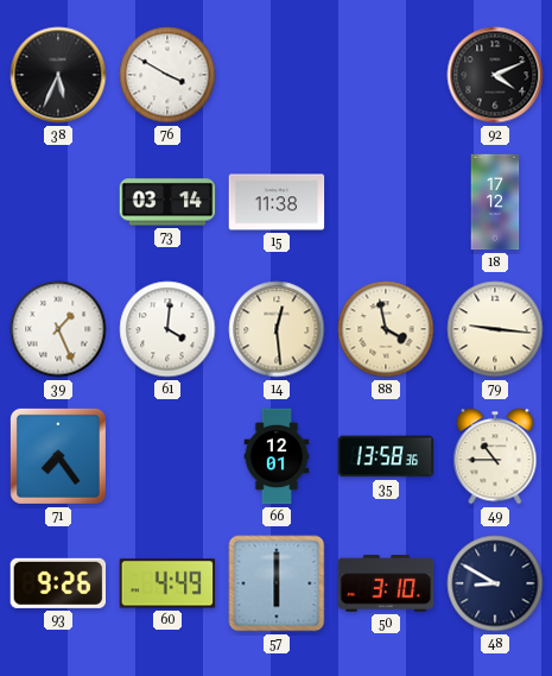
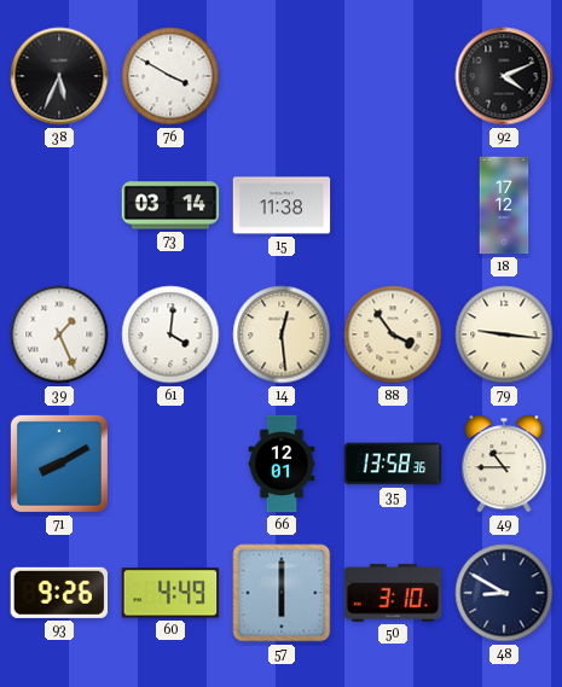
88: 3:58 -> 3:54
71: 7:24 -> 8:10
